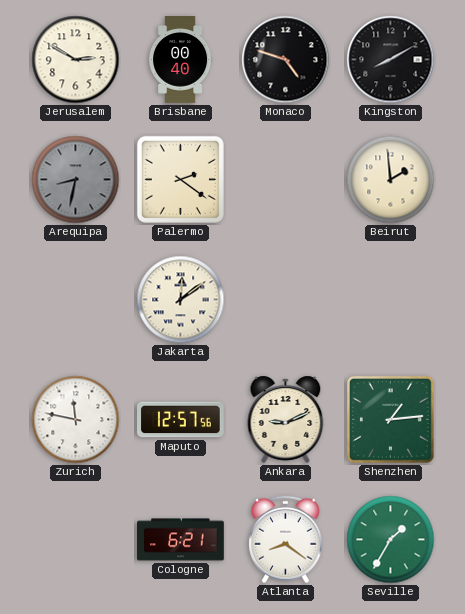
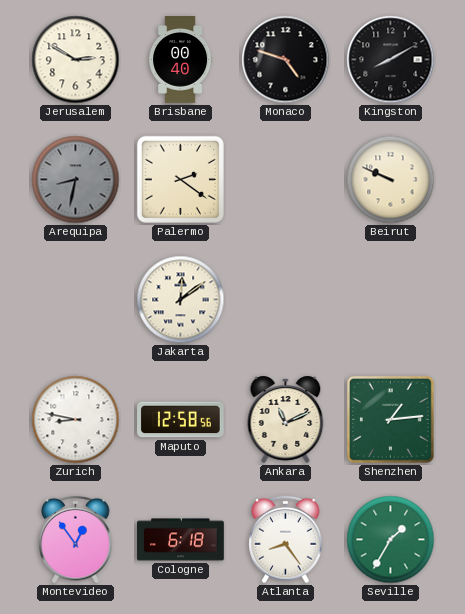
Beirut: 1:59 -> 9:49
Zurich: 11:47 -> 8:47
Maputo: 12:57 -> 12:58
Ankara: 9:11 -> 11:11
Montevideo: none -> 12:54
Cologne: 6:21 -> 6:18
Atlanta: 8:21 -> 8:24
